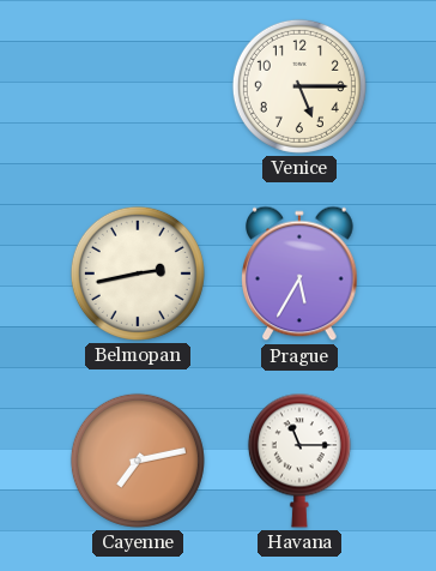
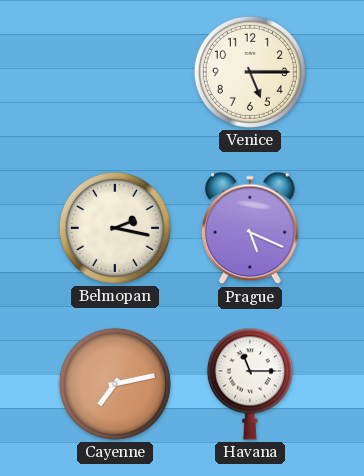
Belmopan: 2:43 -> 2:17
Prague: 5:35 -> 5:19
